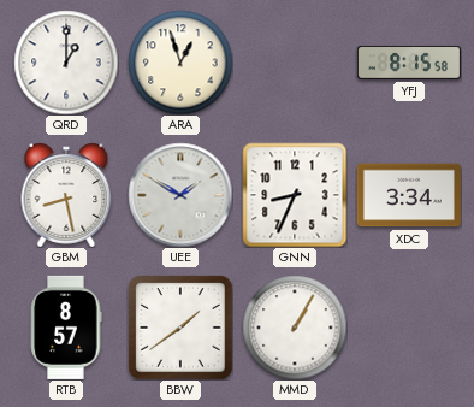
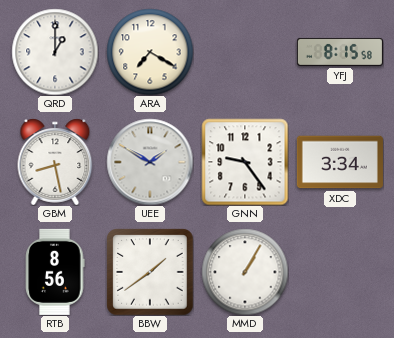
ARA: 12:57 -> 7:20
GNN: 8:34 -> 9:24
RTB: 8:57 -> 8:56
